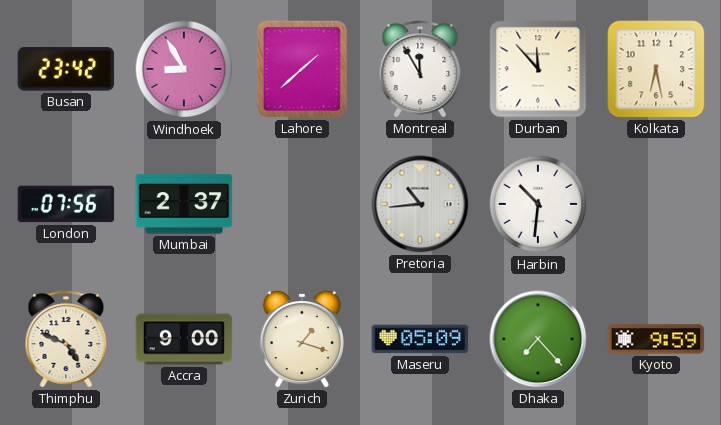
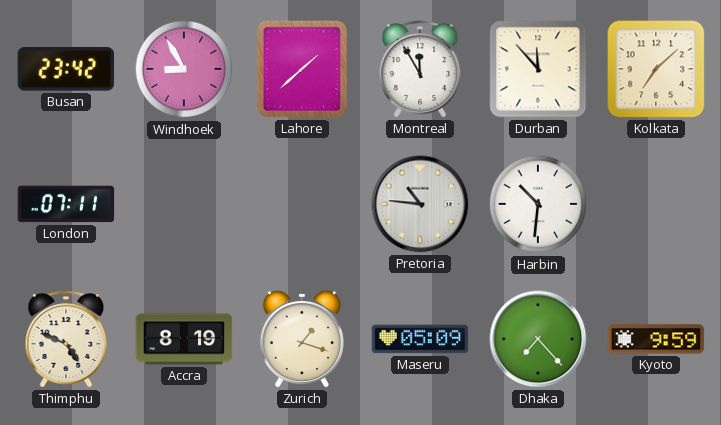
Kolkata: 6:28 -> 7:08
London: 07:56 -> 07:11
Mumbai: 2:37 -> none
Pretoria: 10:44 -> 10:46
Accra: 9:00 -> 8:19
